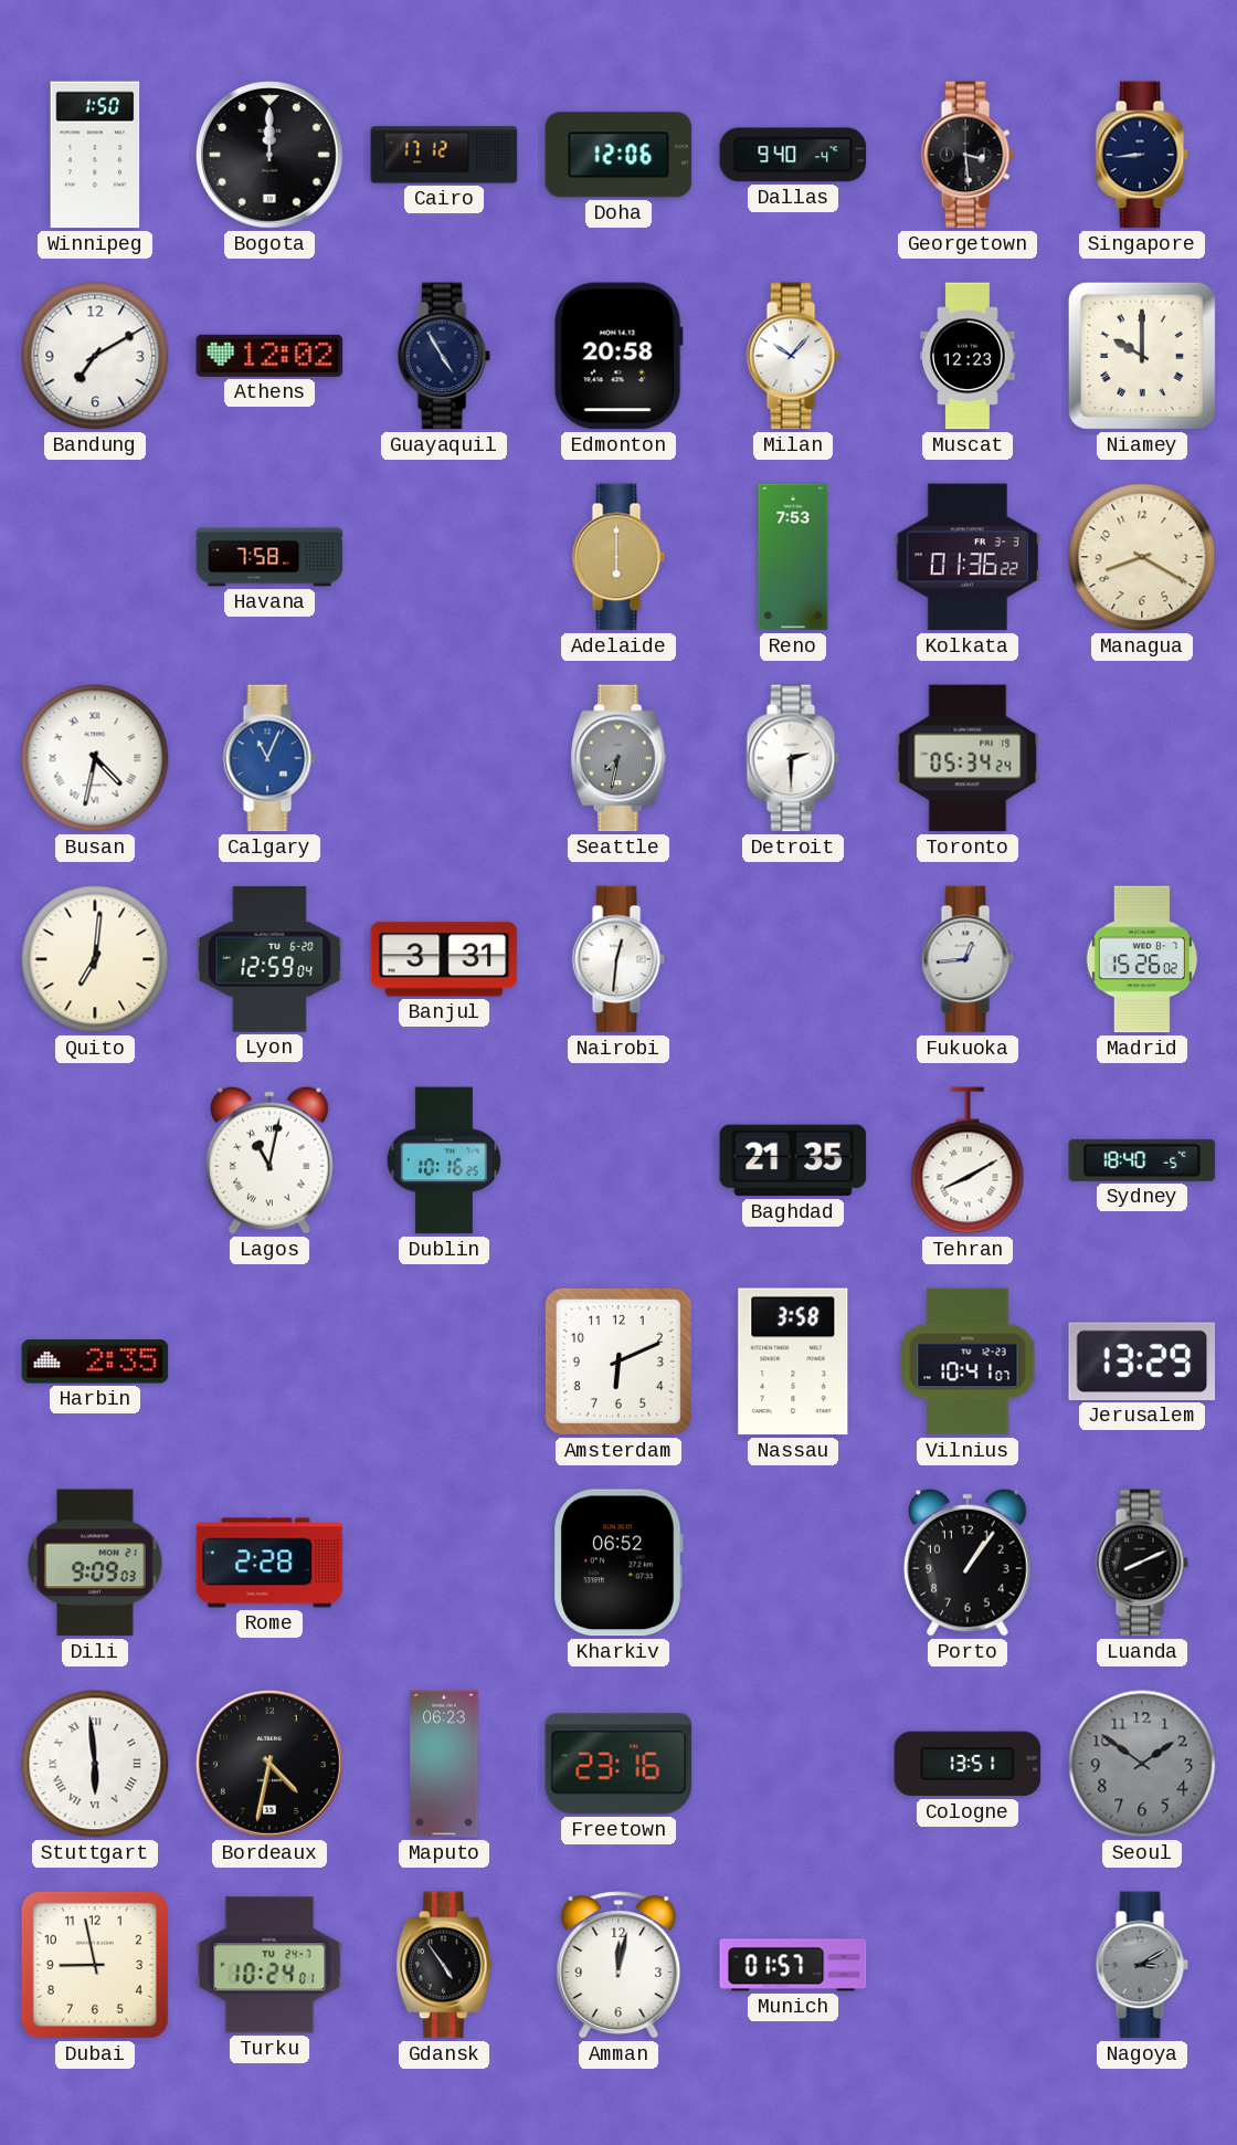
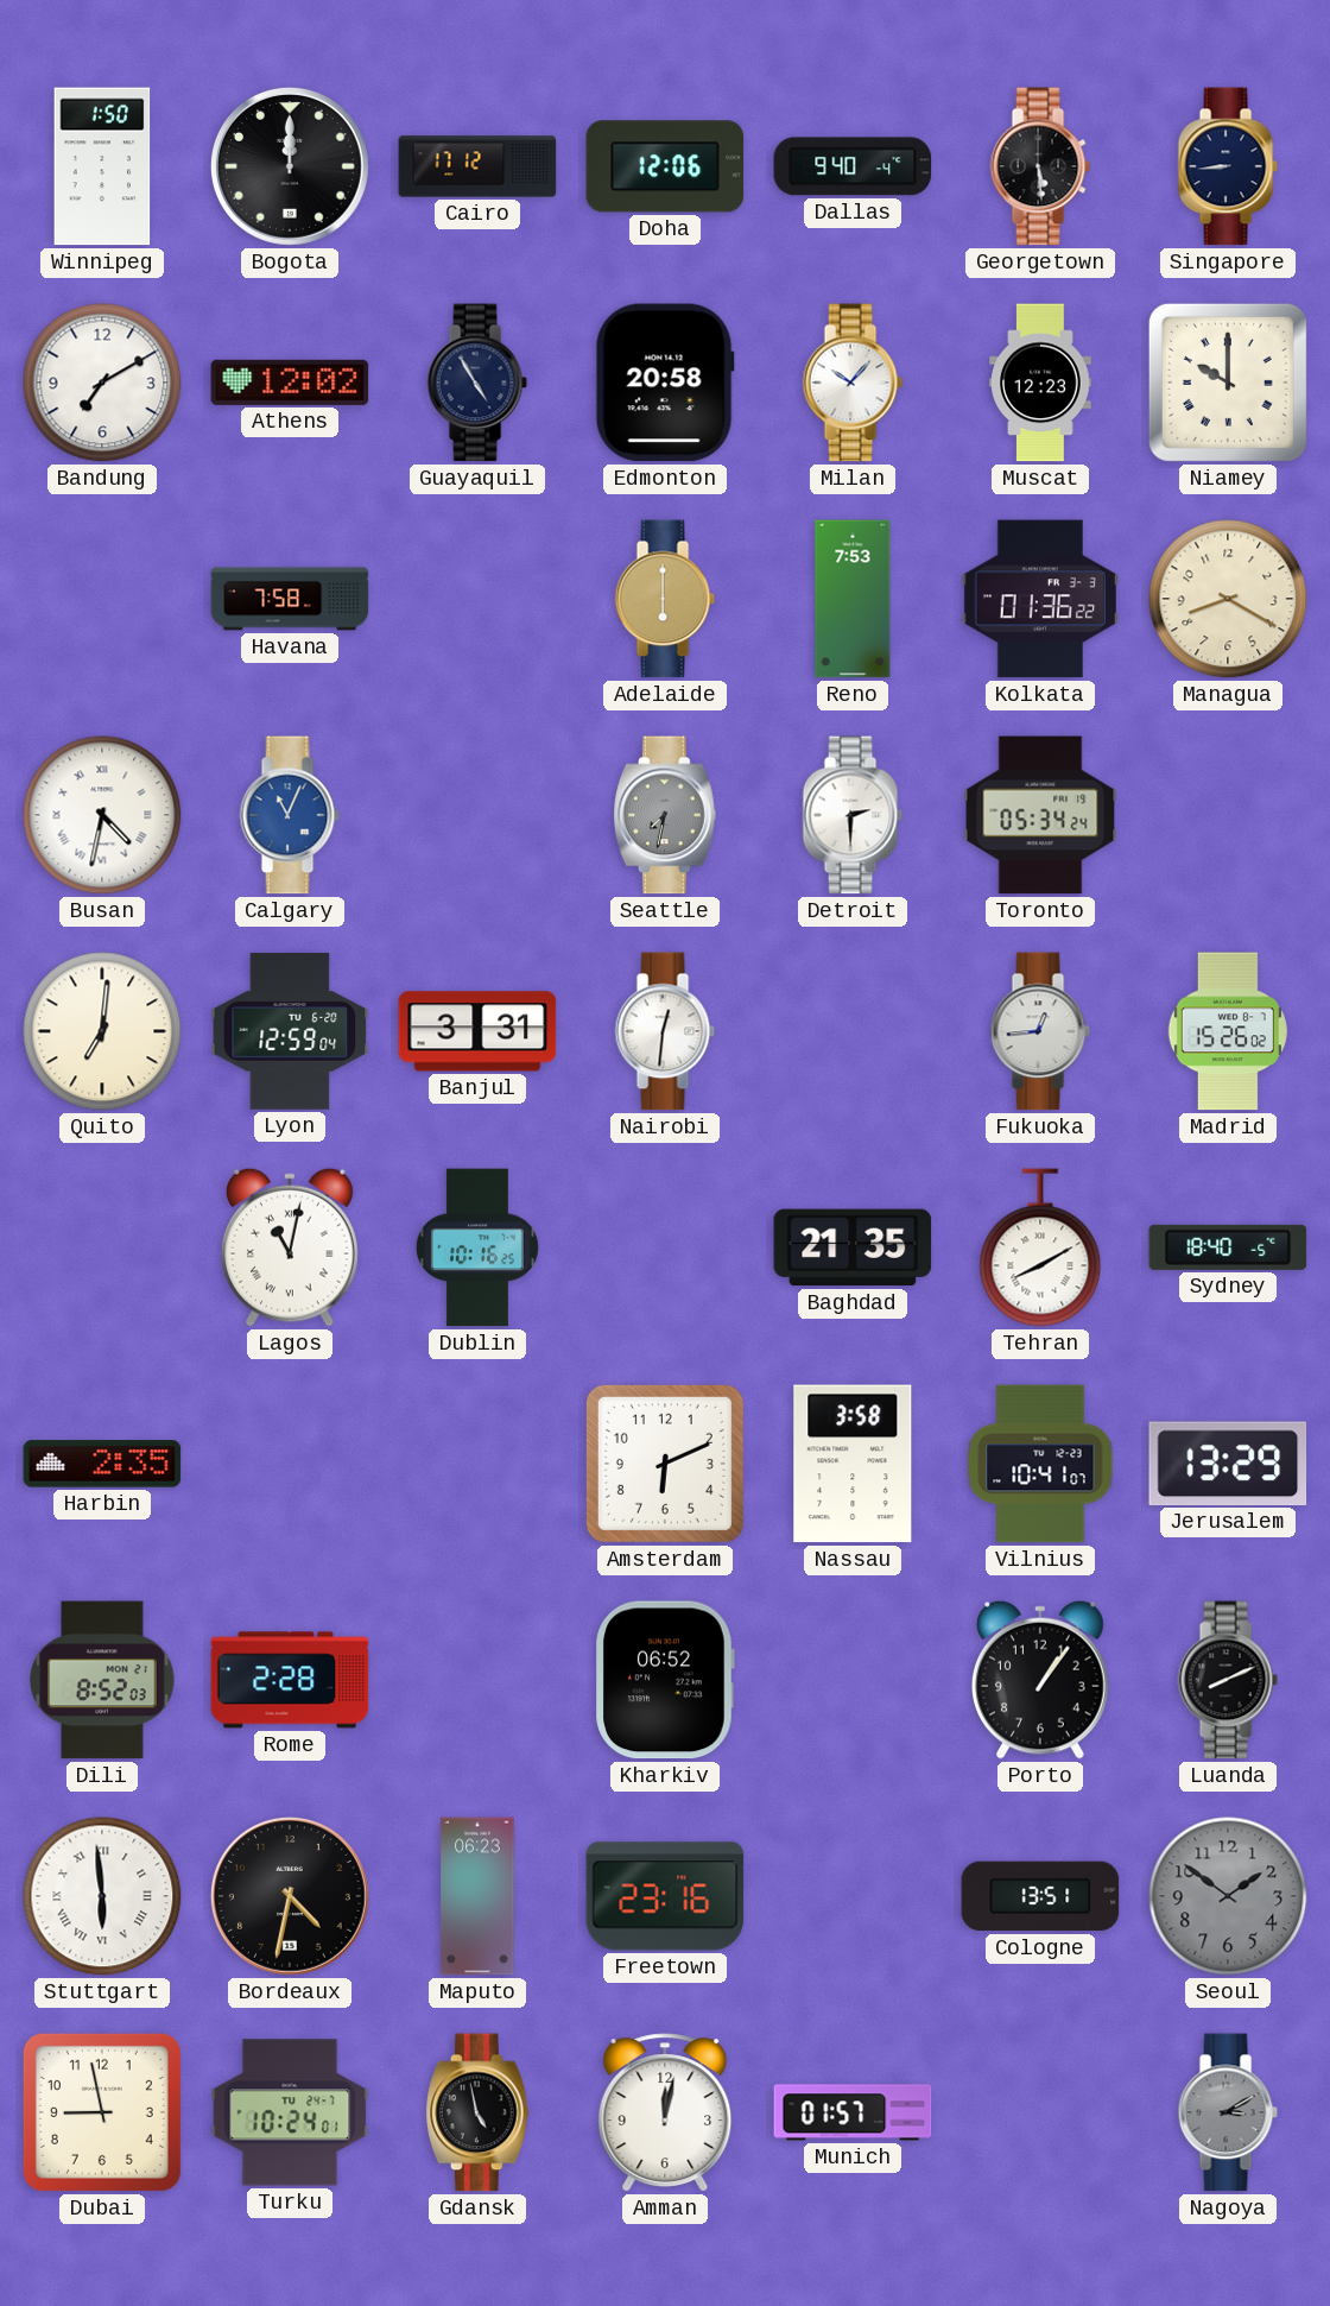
Georgetown: 3:29 -> 5:29
Dili: 9:09 -> 8:52
Gdansk: 4:54 -> 4:58
